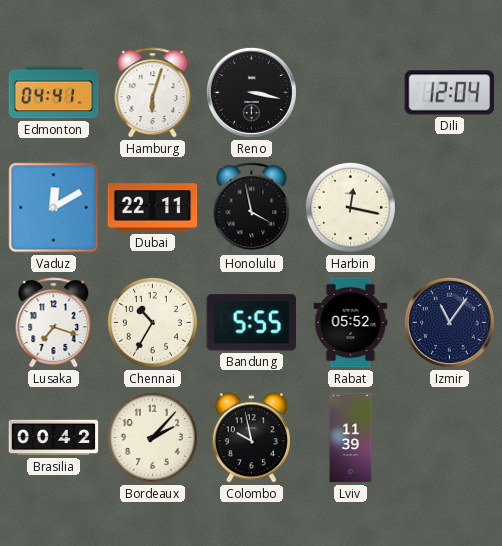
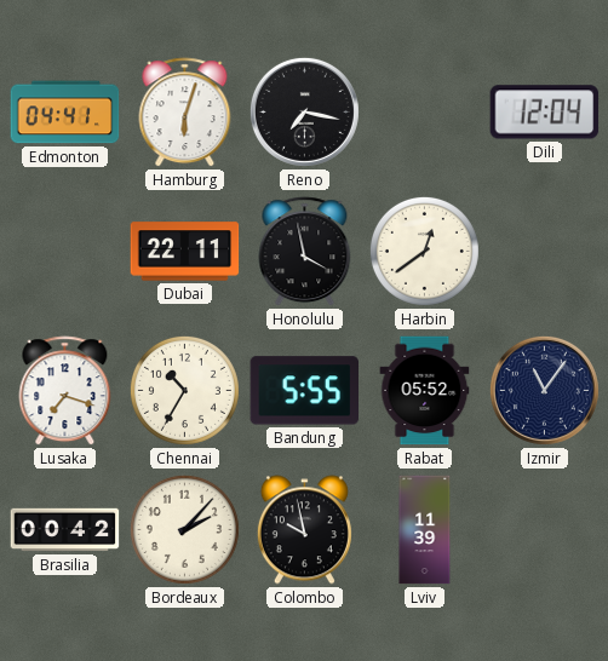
Reno: 3:17 -> 7:17
Vaduz: 12:10 -> none
Harbin: 12:17 -> 12:39
